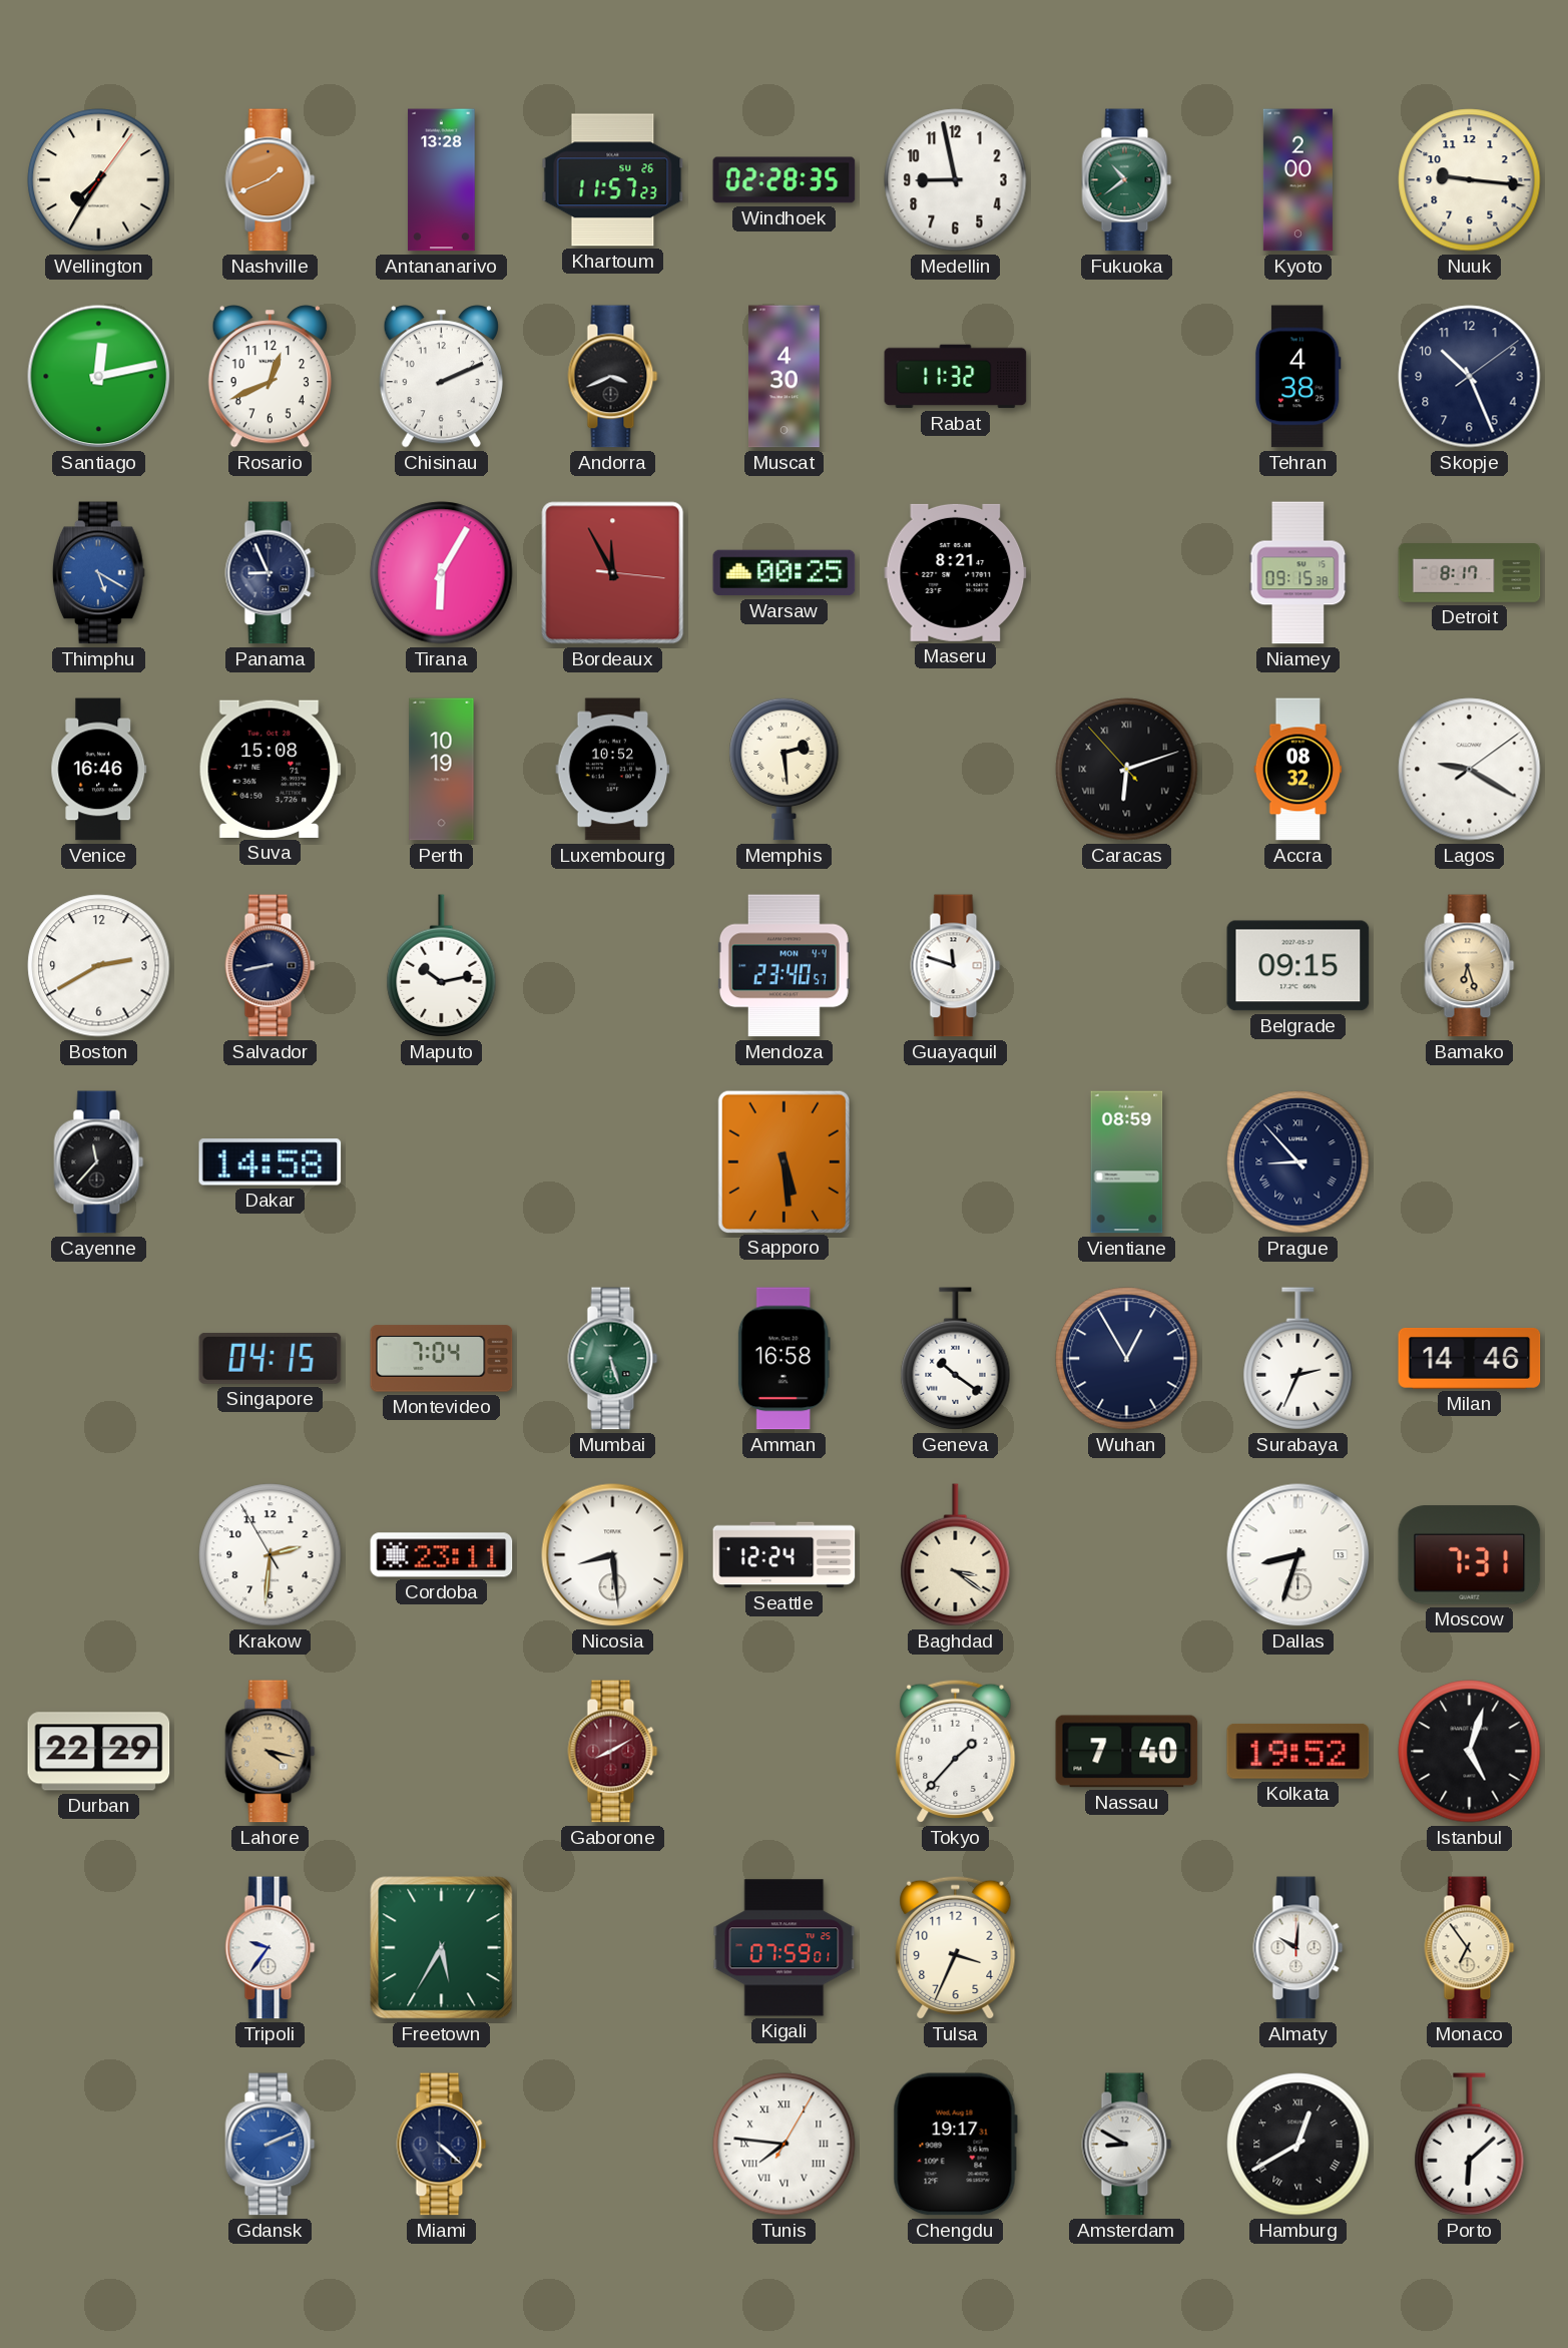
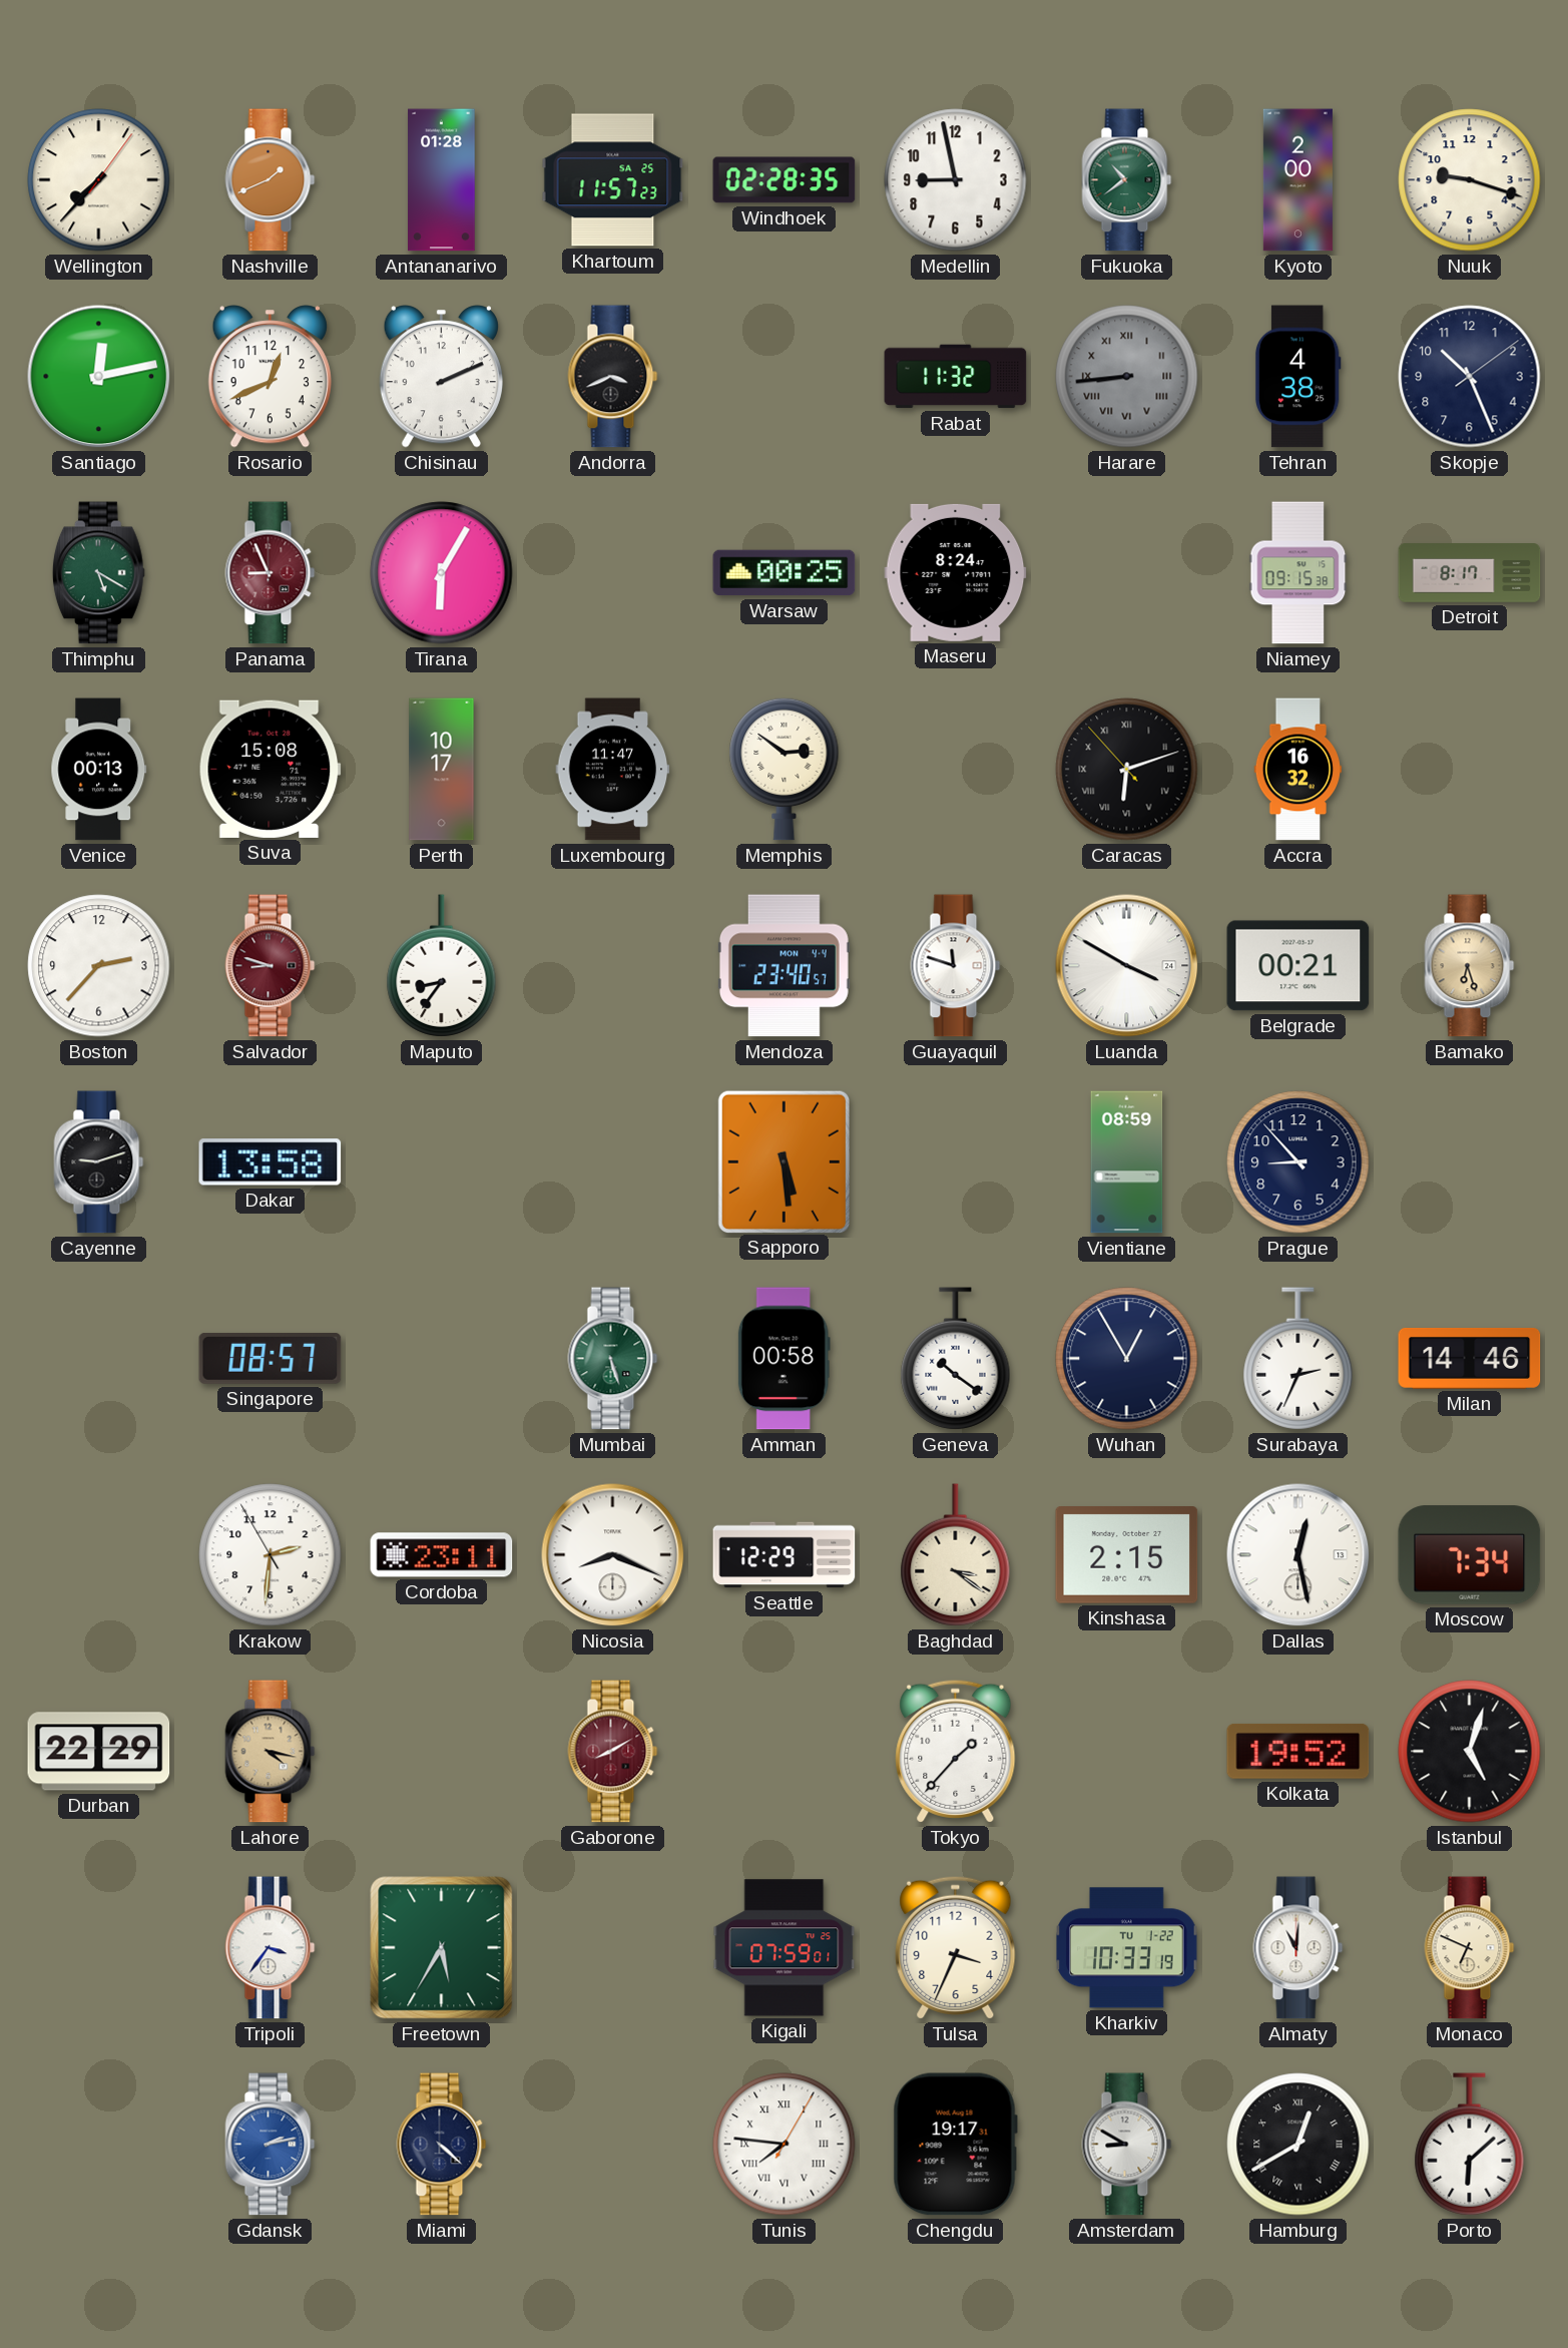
Wellington: 7:35 -> 7:37
Antananarivo: 13:28 -> 01:28
Khartoum date: SU 26 -> SA 25
Nuuk: 9:16 -> 9:18
Muscat: 4:30 -> none
Harare: none -> 8:44
Thimphu dial: blue -> green
Panama dial: navy -> burgundy
Bordeaux: 11:55 -> none
Maseru: 8:21 -> 8:24
Venice: 16:46 -> 00:13
Perth: 10:19 -> 10:17
Luxembourg: 10:52 -> 11:47
Memphis: 2:29 -> 2:51
Accra: 08:32 -> 16:32
Lagos: 9:20 -> none
Boston: 2:40 -> 2:37
Salvador: 8:43 -> 8:48
Salvador dial: navy -> burgundy
Maputo: 10:13 -> 8:36
Luanda: none -> 3:50
Belgrade: 09:15 -> 00:21
Cayenne: 11:37 -> 9:12
Dakar: 14:58 -> 13:58
Prague numerals: Roman -> Arabic
Singapore: 04:15 -> 08:57
Montevideo: 7:04 -> none
Amman: 16:58 -> 00:58
Nicosia: 8:29 -> 8:19
Seattle: 12:24 -> 12:29
Kinshasa: none -> 2:15
Dallas: 8:33 -> 12:28
Moscow: 7:31 -> 7:34
Nassau: 7:40 -> none
Tripoli: 9:36 -> 3:36
Kharkiv: none -> 10:33
Almaty: 10:01 -> 11:01
Monaco: 6:54 -> 6:49
Gdansk: 2:11 -> 2:13
